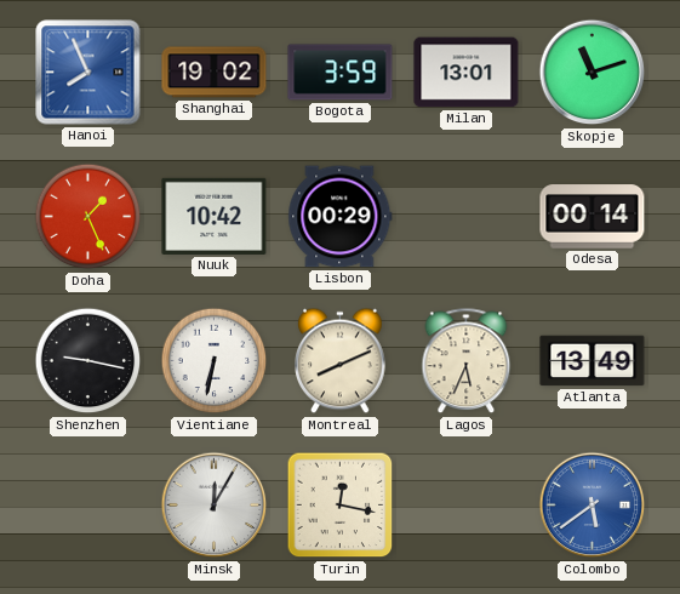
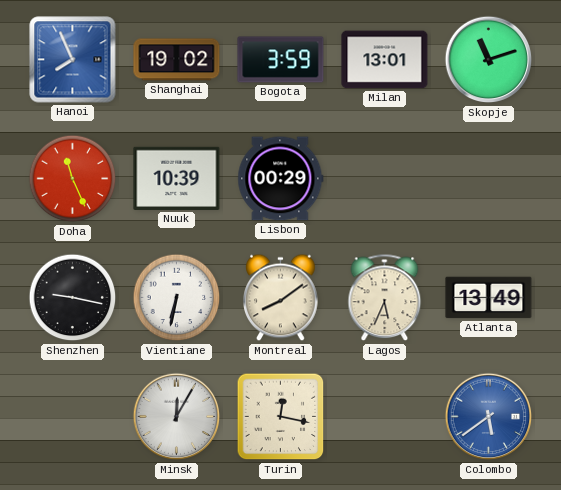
Doha: 1:26 -> 11:26
Nuuk: 10:42 -> 10:39
Odesa: 00:14 -> none
Montreal: 8:11 -> 8:09
